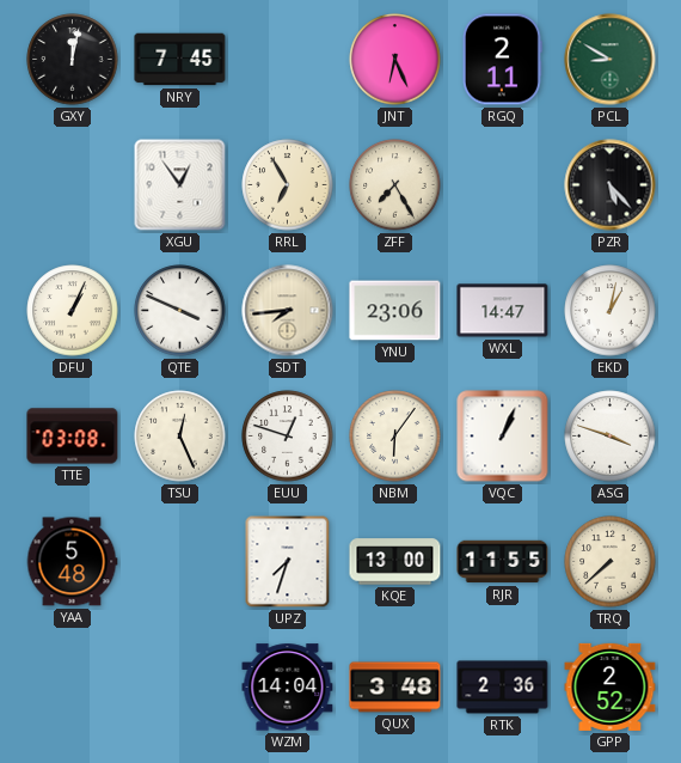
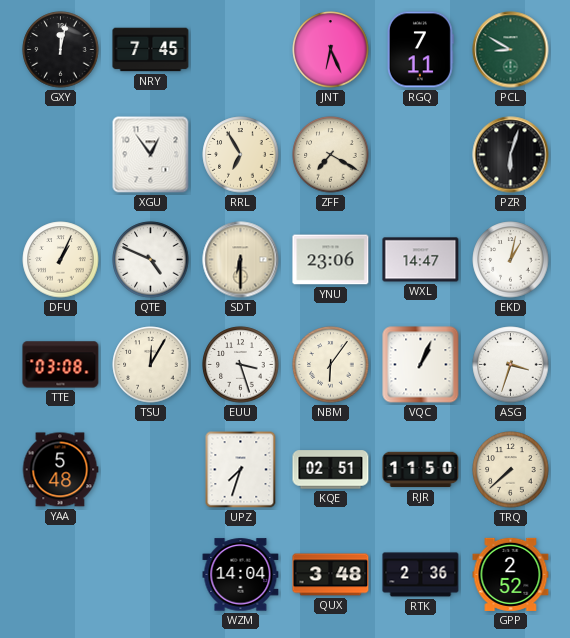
RGQ: 2:11 -> 7:11
ZFF: 7:25 -> 7:20
PZR: 5:23 -> 6:03
QTE: 3:49 -> 4:49
SDT: 7:44 -> 6:30
TSU: 12:26 -> 12:05
EUU: 12:48 -> 3:27
ASG: 3:48 -> 3:33
KQE: 13:00 -> 02:51
RJR: 11:55 -> 11:50
